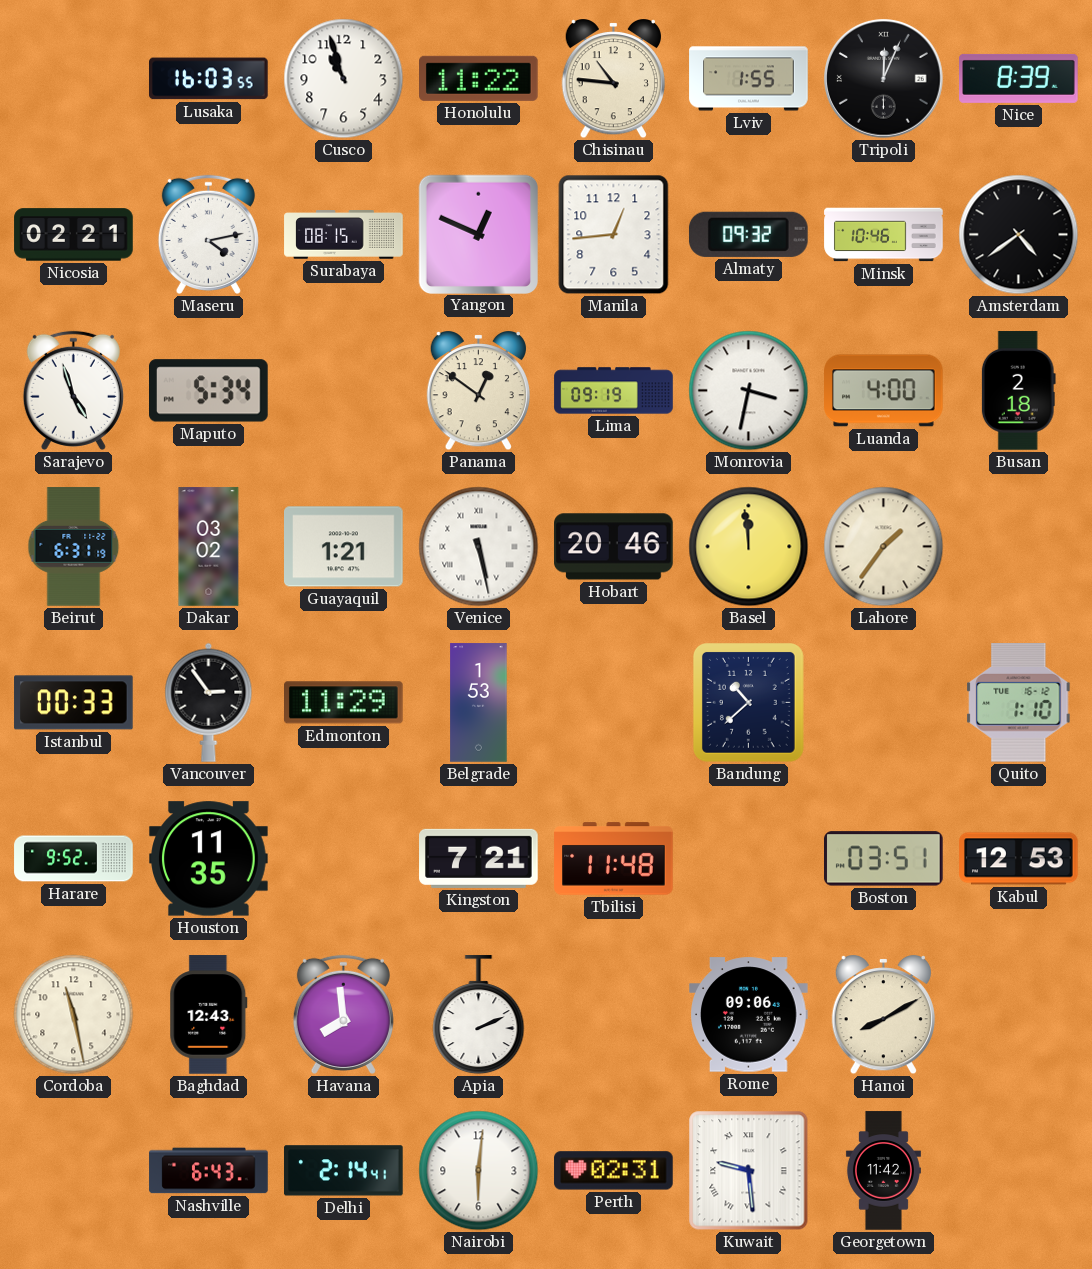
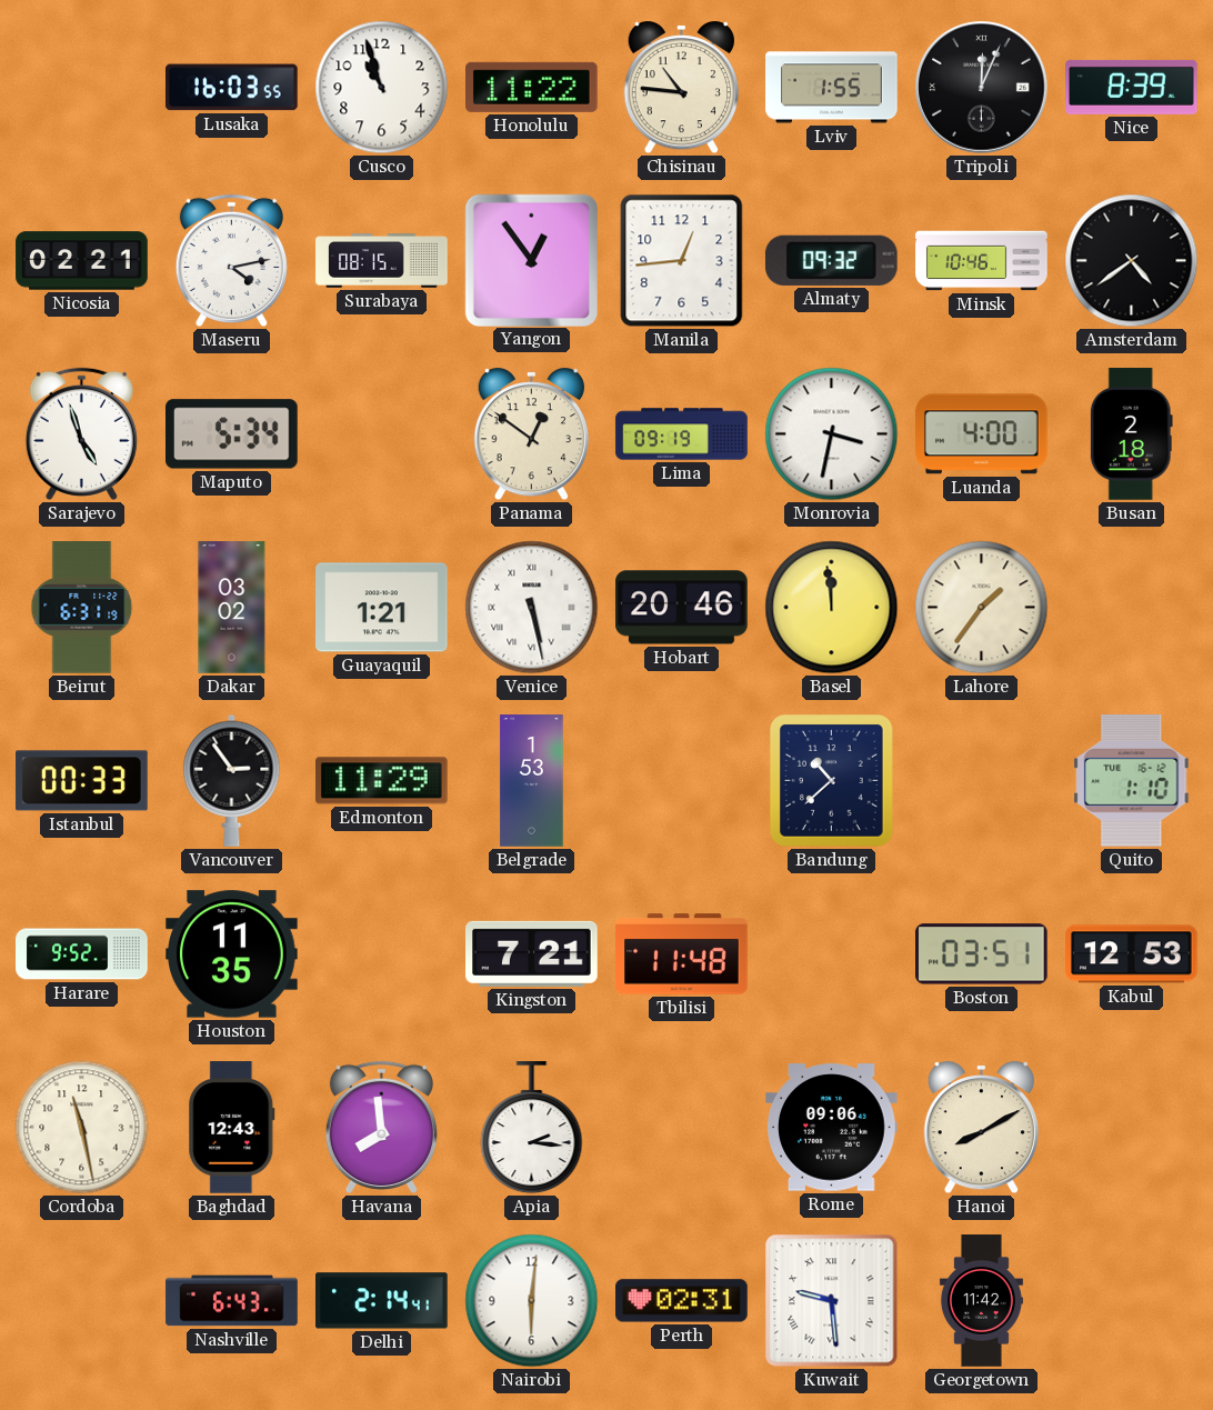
Yangon: 12:49 -> 12:54
Apia: 2:11 -> 2:16
